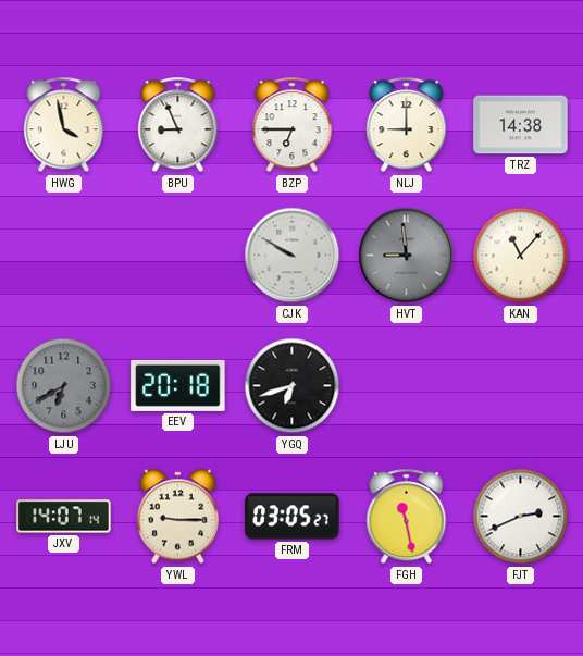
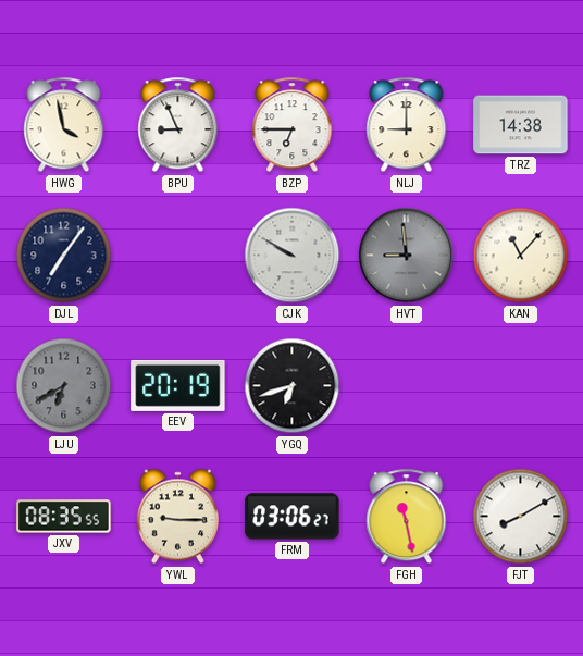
DJL: none -> 7:06
EEV: 20:18 -> 20:19
JXV: 14:07 -> 08:35
FRM: 03:05 -> 03:06
FJT: 2:41 -> 8:10
